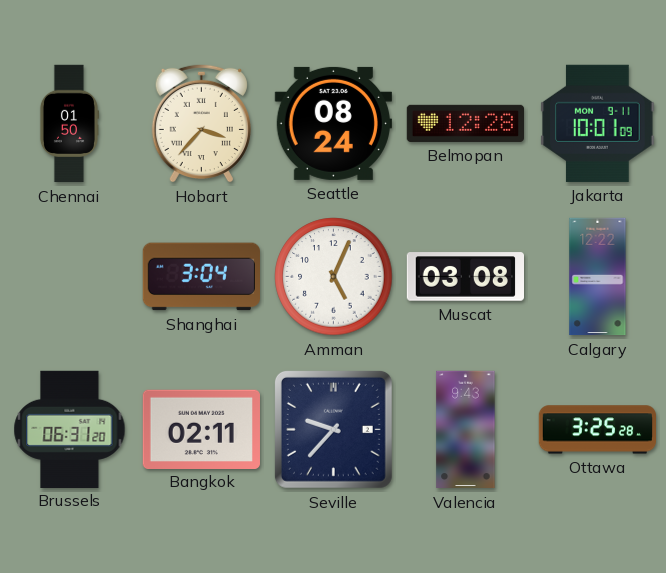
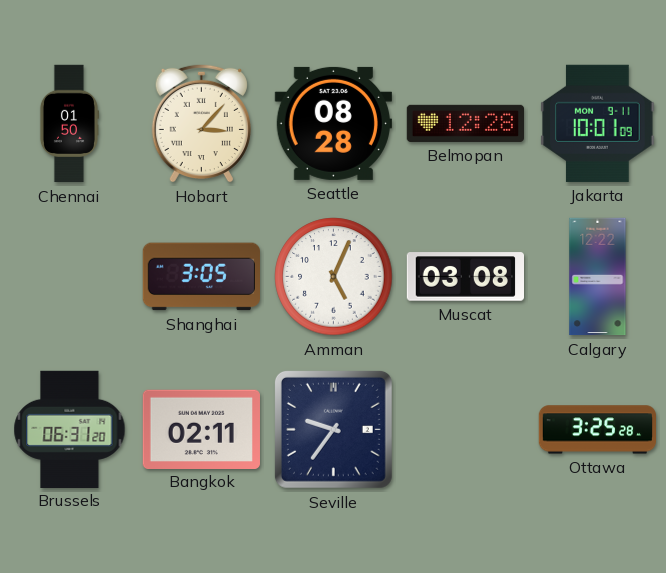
Hobart: 3:37 -> 3:07
Seattle: 08:24 -> 08:28
Shanghai: 3:04 -> 3:05
Seville: 9:37 -> 9:36
Valencia: 9:43 -> none
